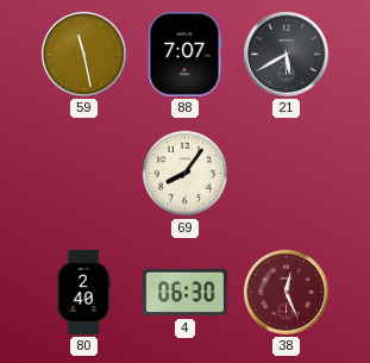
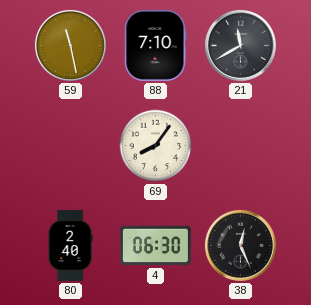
88: 7:07 -> 7:10
21: 5:40 -> 11:40
38 dial: burgundy -> black
